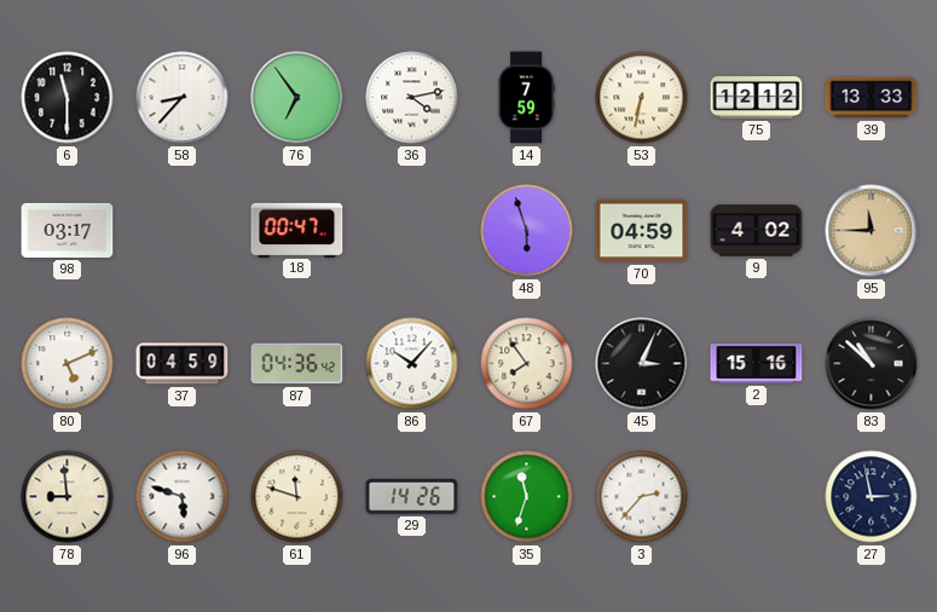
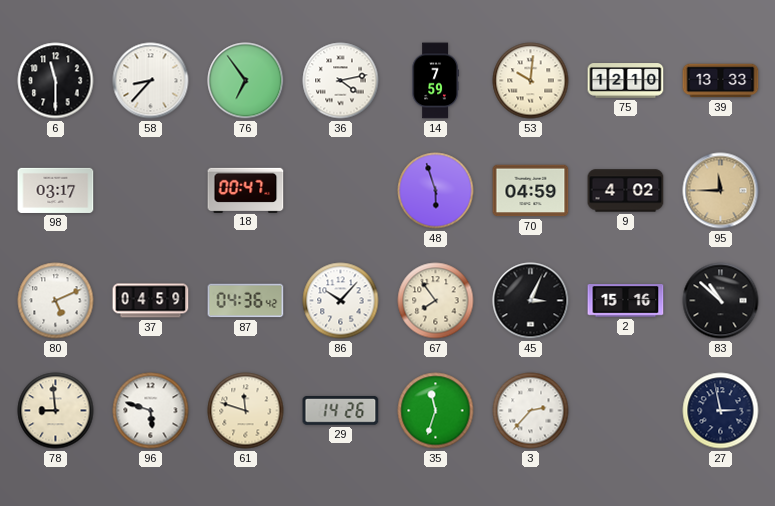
53: 6:32 -> 10:01
75: 12:12 -> 12:10
